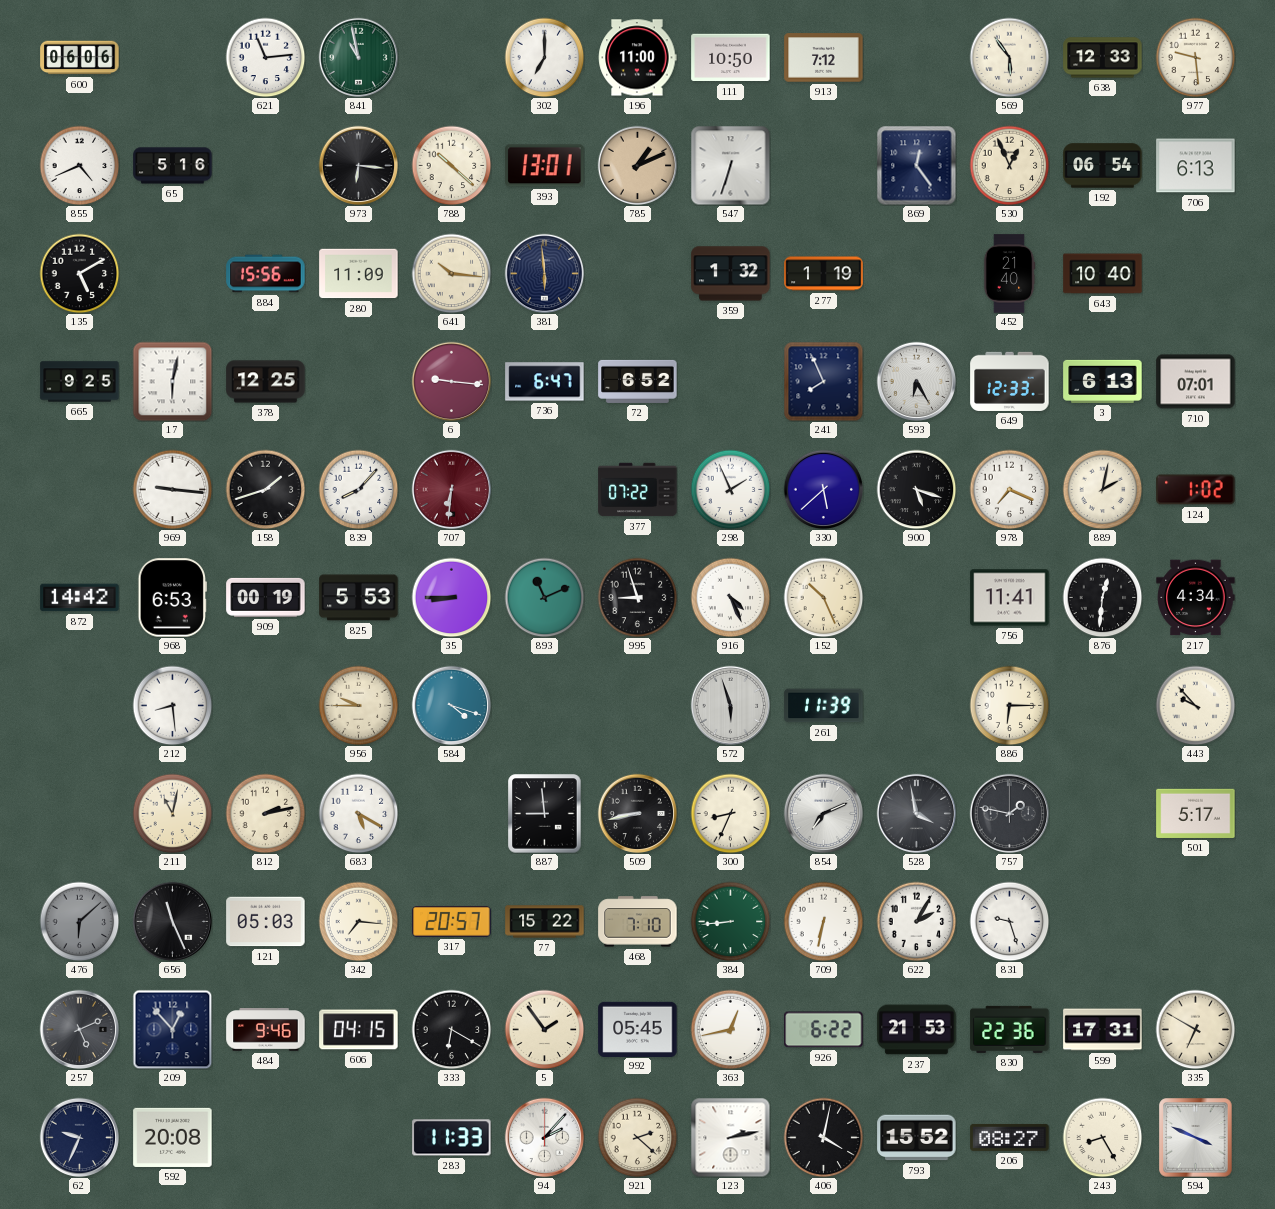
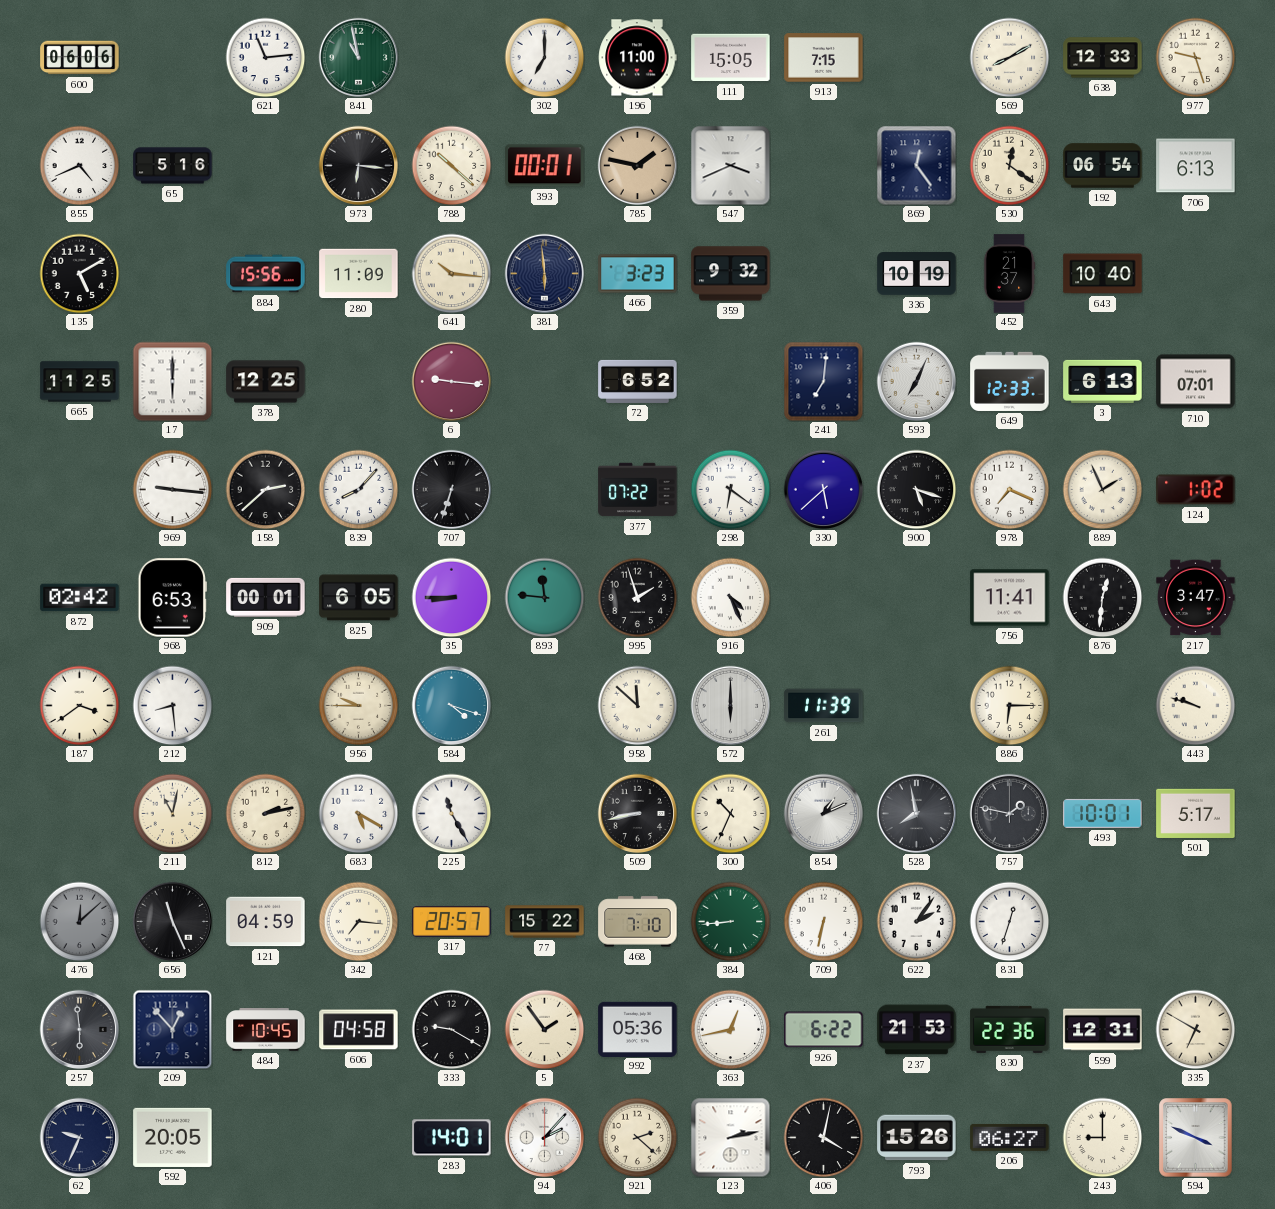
111: 10:50 -> 15:05
913: 7:12 -> 7:15
569: 5:54 -> 8:10
977: 9:29 -> 9:27
393: 13:01 -> 00:01
785: 1:11 -> 1:47
547: 6:33 -> 3:41
530: 12:56 -> 12:21
466: none -> 3:23
359: 1:32 -> 9:32
277: 1:19 -> none
336: none -> 10:19
452: 21:40 -> 21:37
665: 9:25 -> 11:25
17: 6:02 -> 6:00
736: 6:47 -> none
241: 7:56 -> 7:01
593: 6:25 -> 7:04
158: 1:42 -> 2:38
707: 6:31 -> 6:33
707 dial: burgundy -> black
298: 1:56 -> 6:21
889: 2:02 -> 1:56
872: 14:42 -> 02:42
909: 00:19 -> 00:01
825: 5:53 -> 6:05
893: 11:11 -> 11:46
995: 8:57 -> 1:57
152: 10:26 -> none
217: 4:34 -> 3:47
187: none -> 3:39
958: none -> 11:52
572: 5:57 -> 6:00
443: 9:53 -> 9:48
225: none -> 11:25
887: 8:59 -> none
300: 8:34 -> 10:34
854: 7:11 -> 1:11
528: 3:58 -> 7:58
493: none -> 10:01
476: 6:08 -> 12:08
121: 05:03 -> 04:59
622: 2:05 -> 2:06
831: 9:27 -> 12:33
257: 5:11 -> 5:59
484: 9:46 -> 10:45
606: 04:15 -> 04:58
333: 6:20 -> 9:20
992: 05:45 -> 05:36
599: 17:31 -> 12:31
592: 20:08 -> 20:05
283: 11:33 -> 14:01
793: 15:52 -> 15:26
206: 08:27 -> 06:27
243: 8:25 -> 9:00
